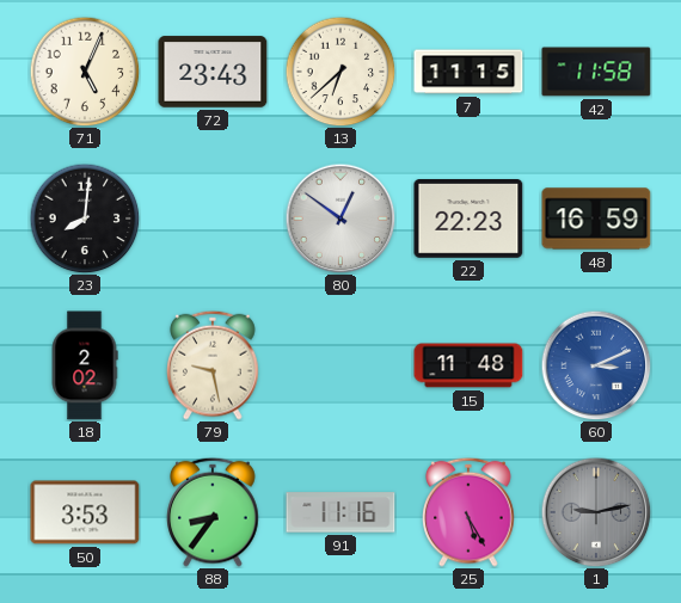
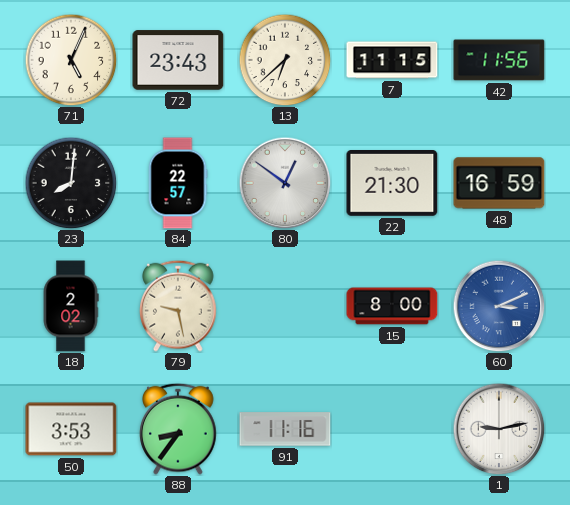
42: 11:58 -> 11:56
84: none -> 22:57
22: 22:23 -> 21:30
15: 11:48 -> 8:00
25: 5:25 -> none
1 dial: grey -> white
